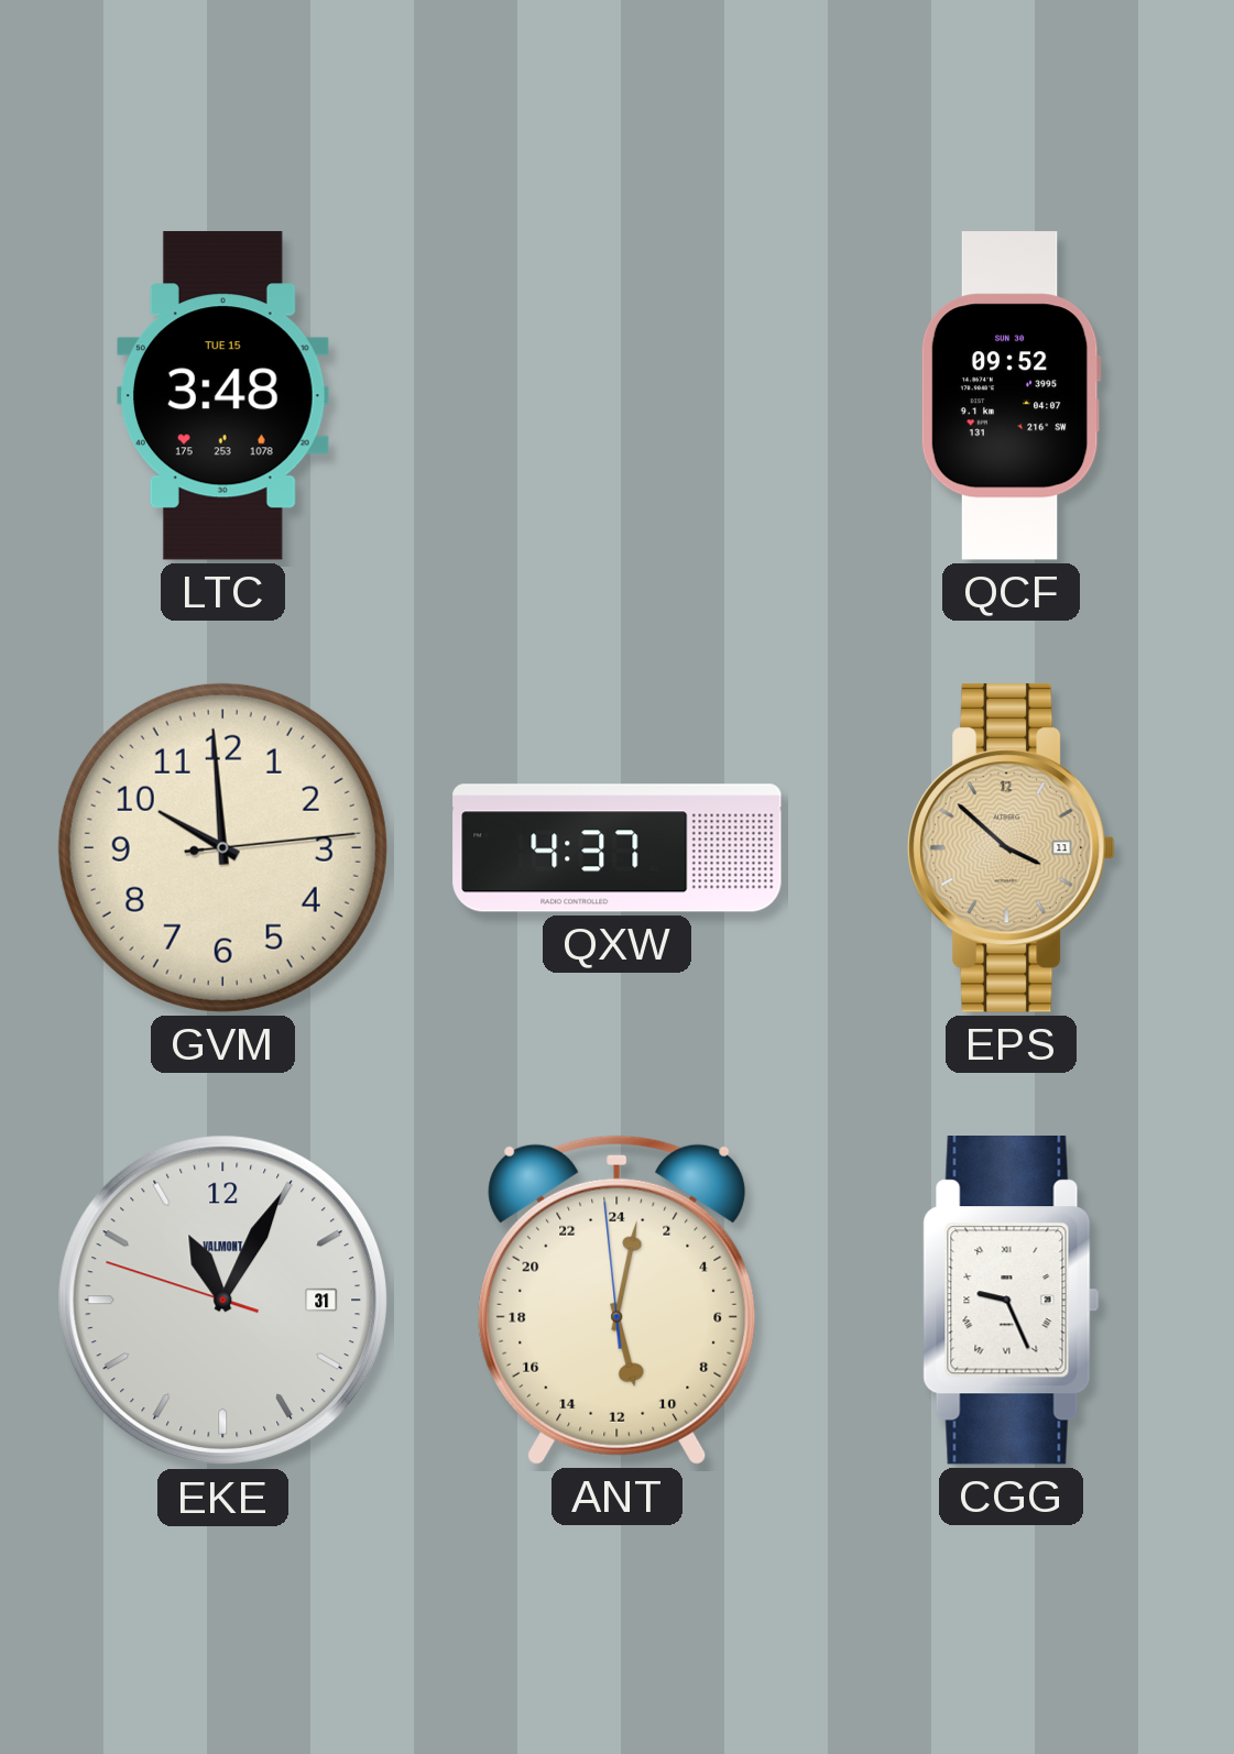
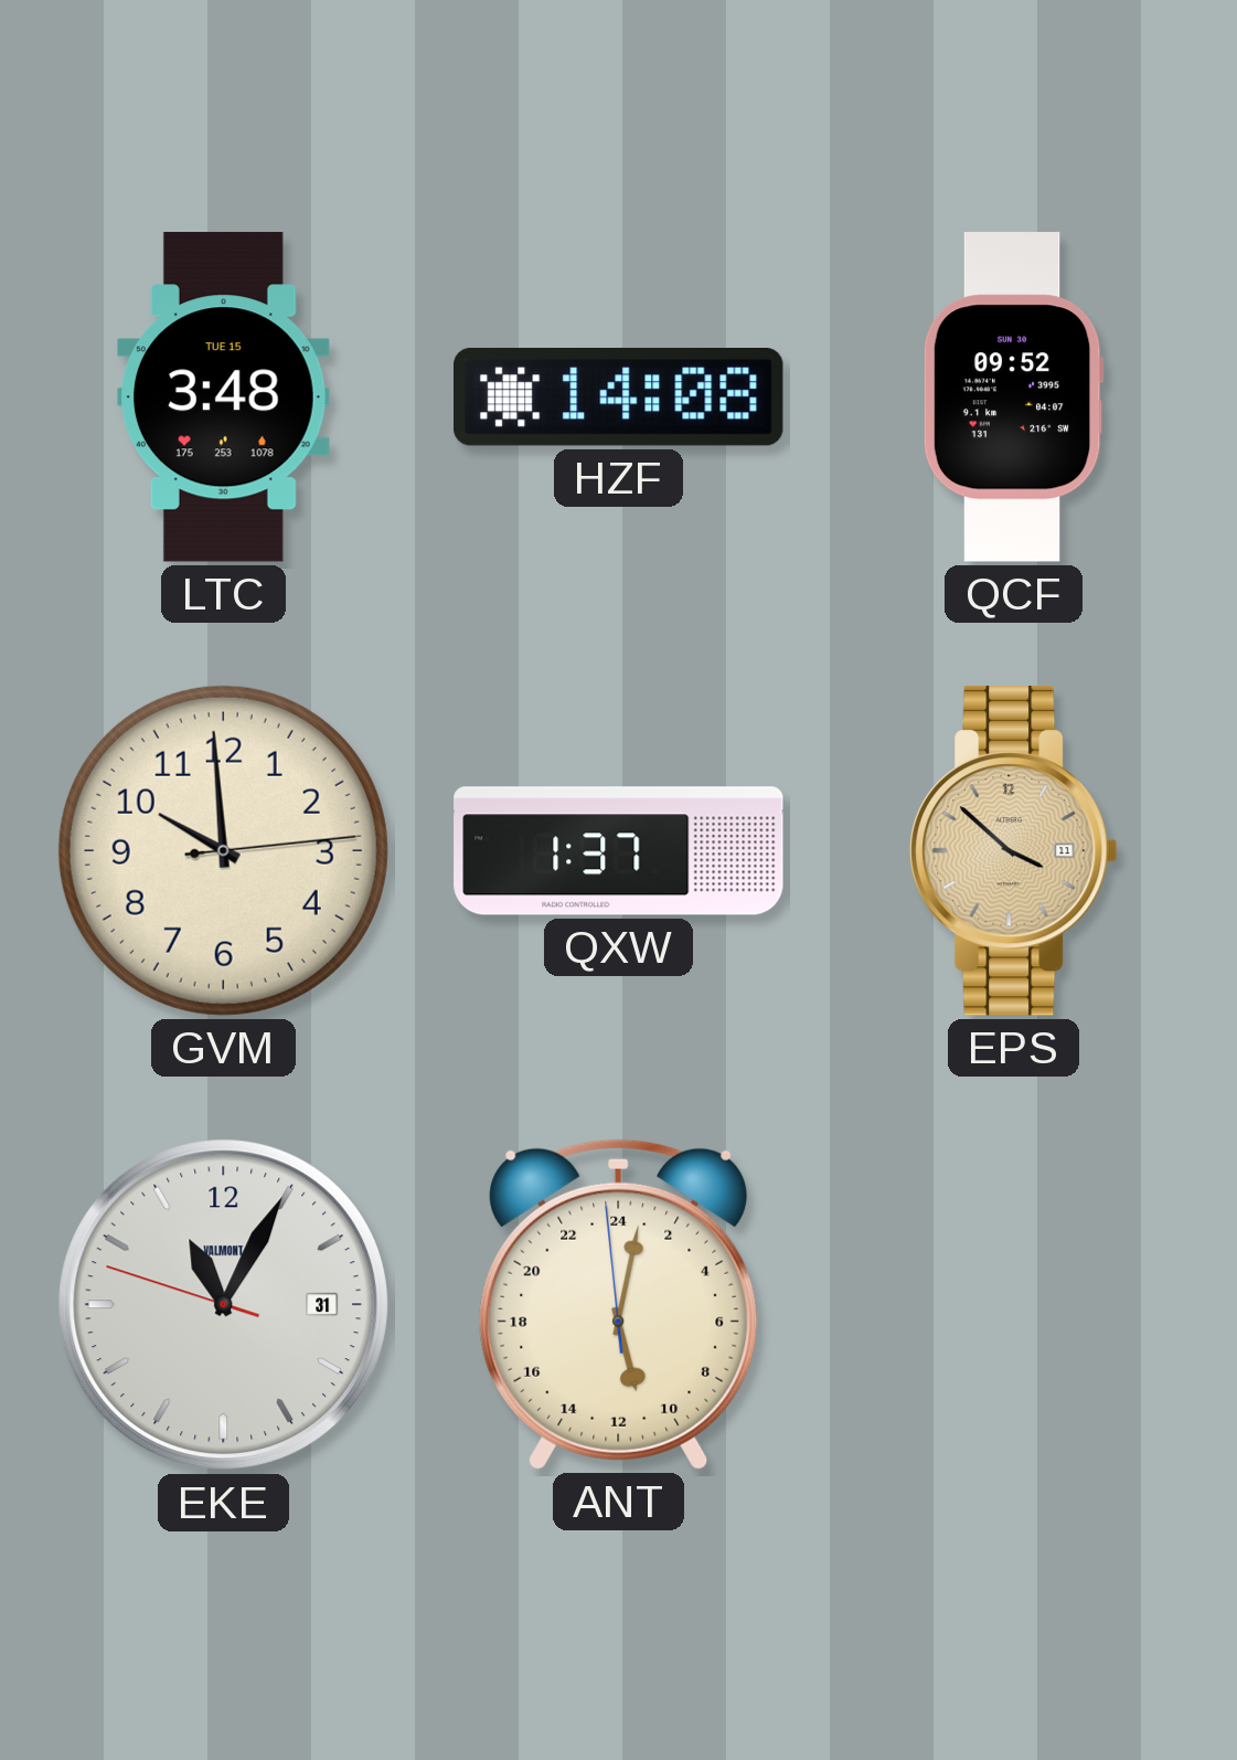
HZF: none -> 14:08
QXW: 4:37 -> 1:37
CGG: 9:26 -> none
